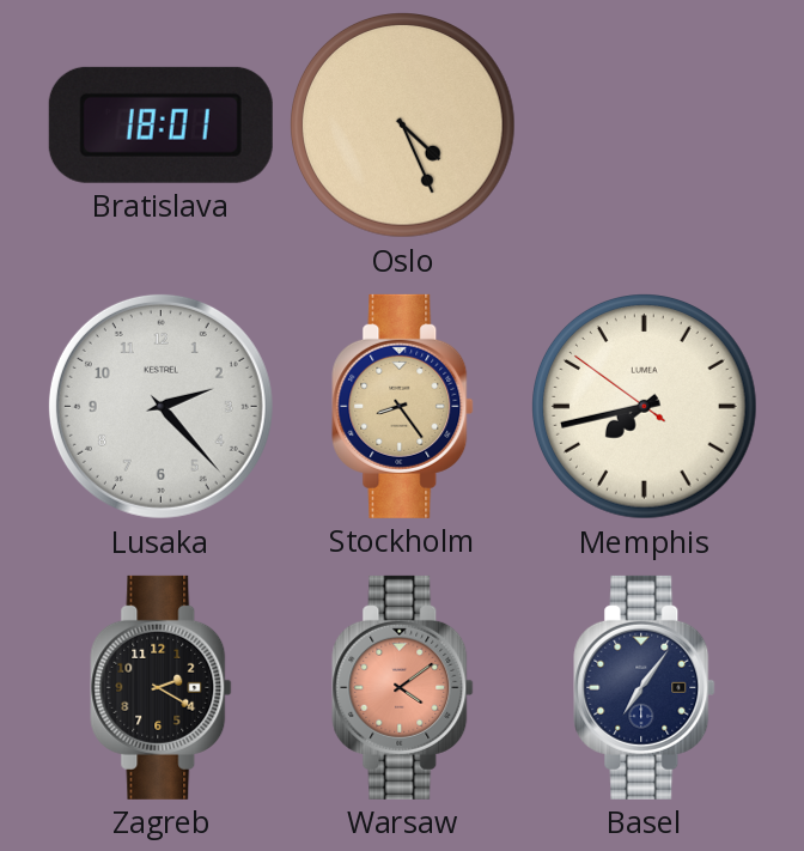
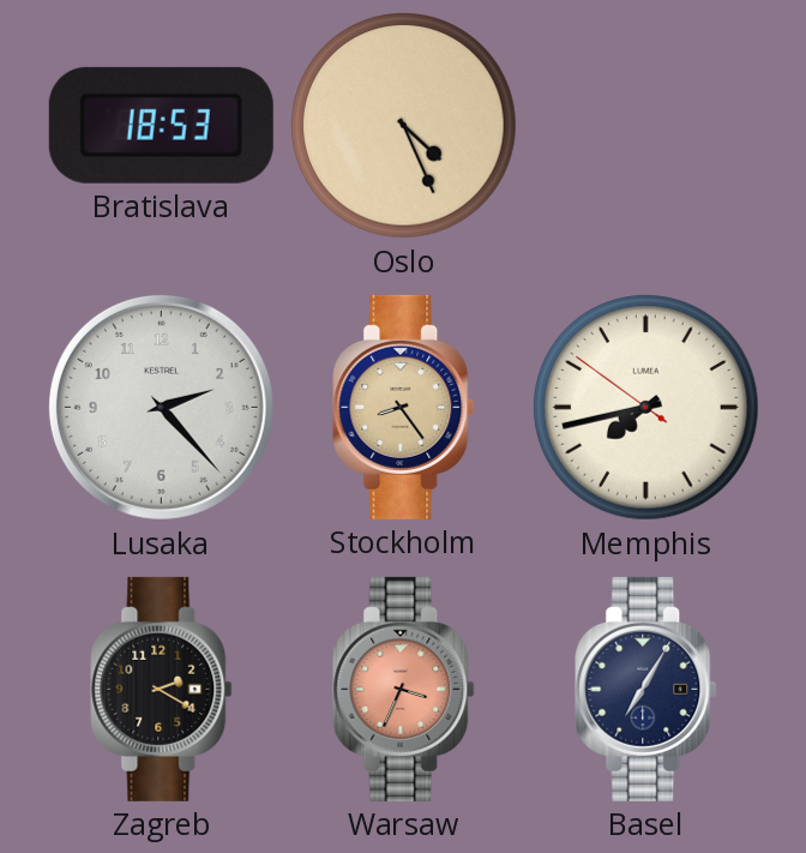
Bratislava: 18:01 -> 18:53
Warsaw: 4:09 -> 3:34
Basel: 7:06 -> 7:05
